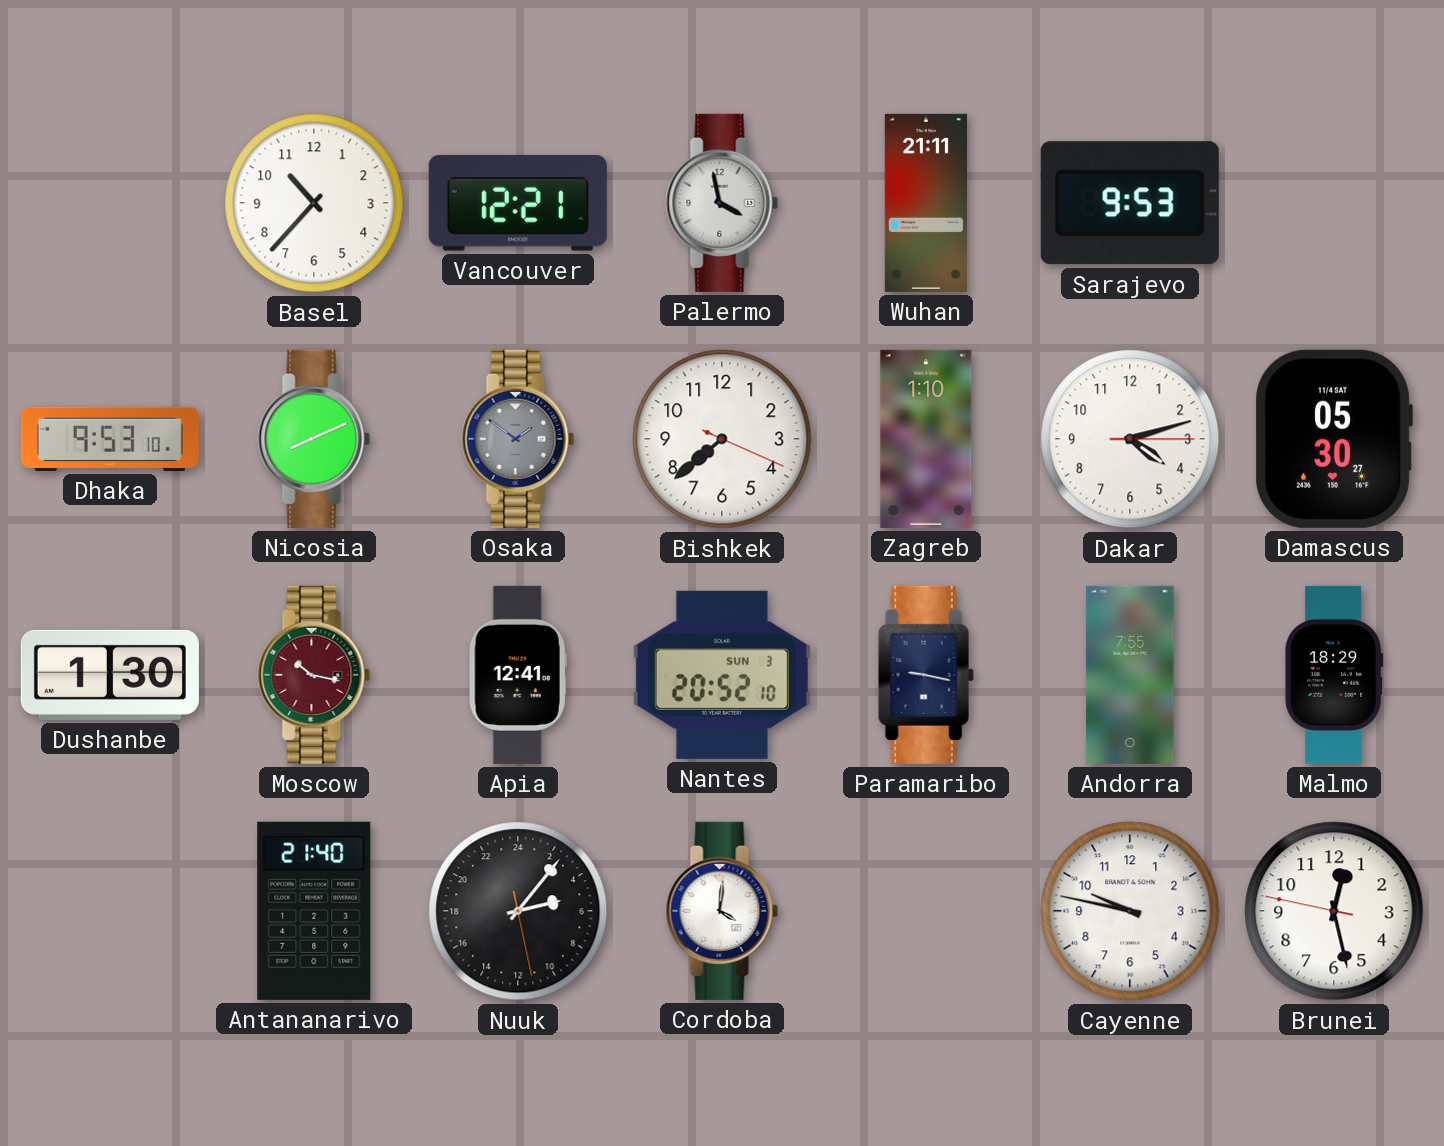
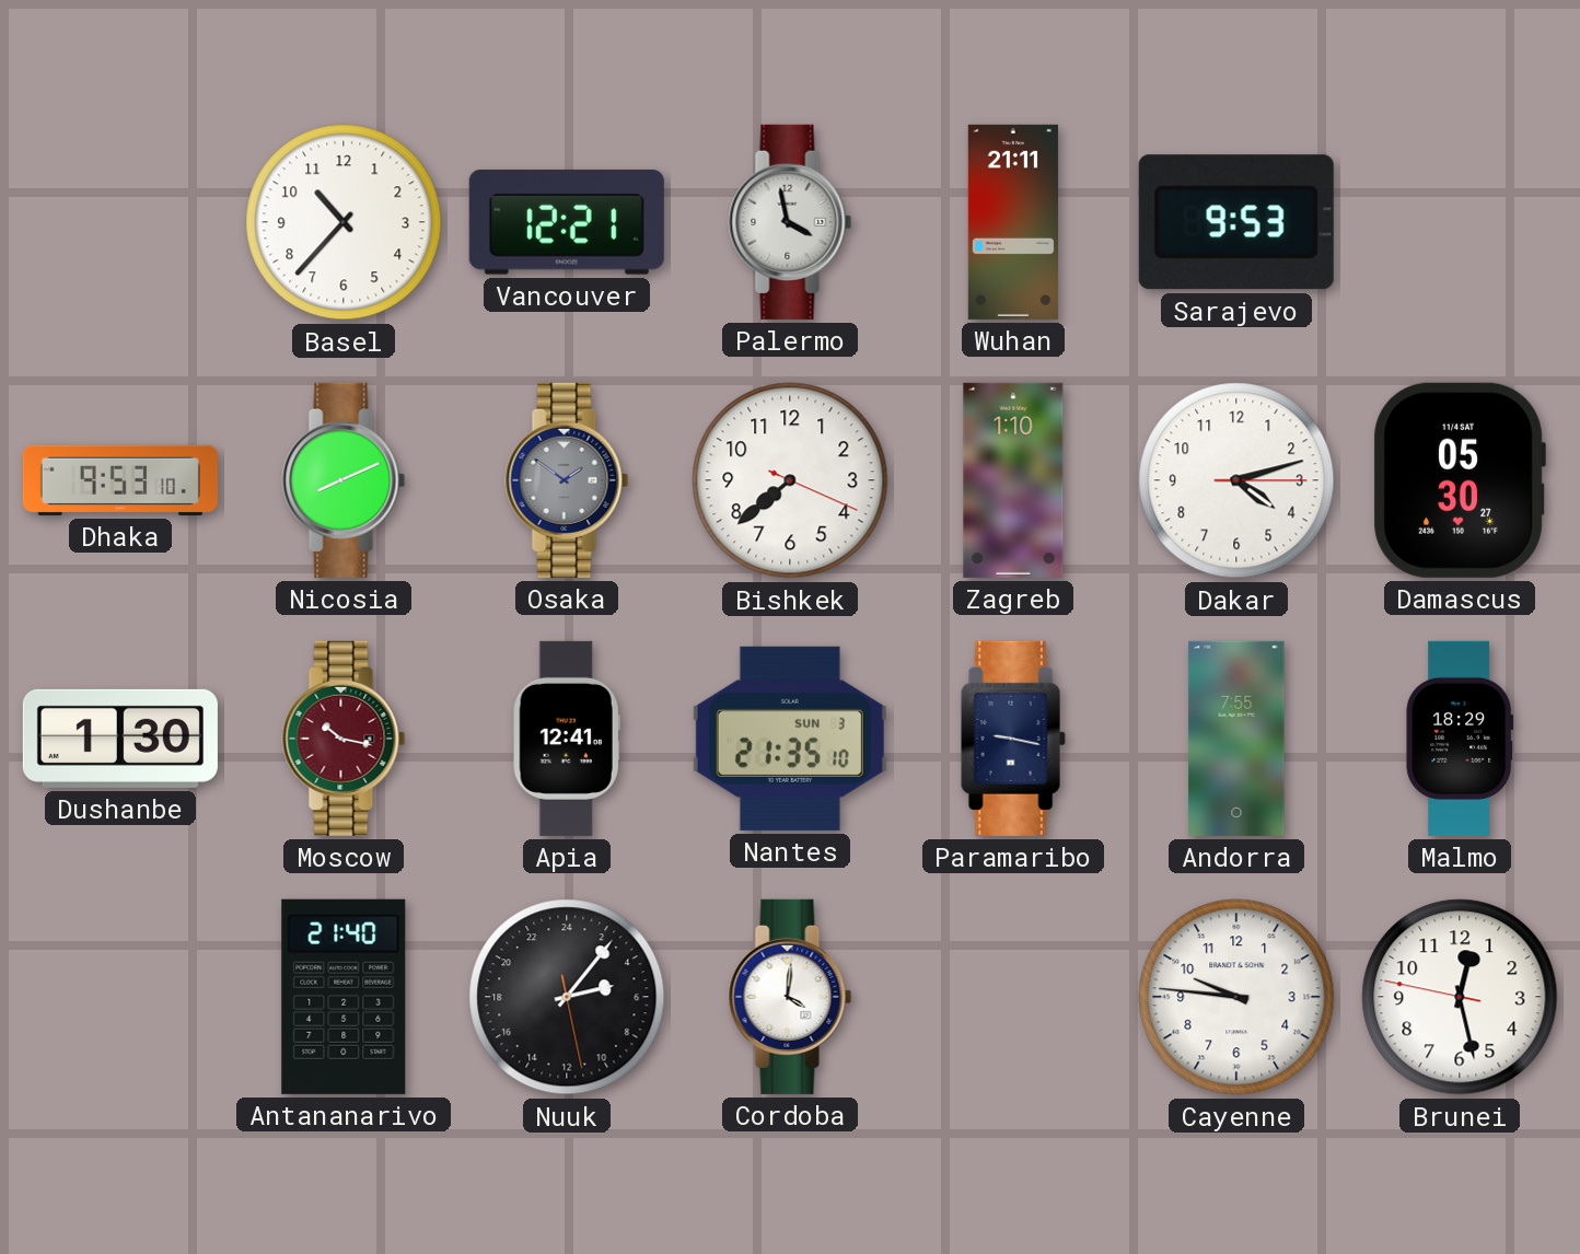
Nantes: 20:52 -> 21:35
Cayenne: 9:47 -> 9:46
